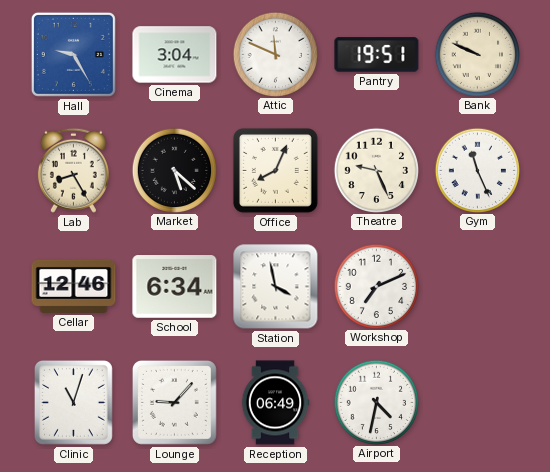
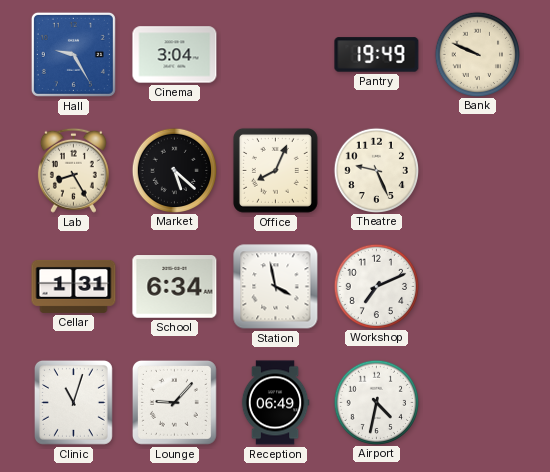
Attic: 11:49 -> none
Pantry: 19:51 -> 19:49
Gym: 11:26 -> none
Cellar: 12:46 -> 1:31
